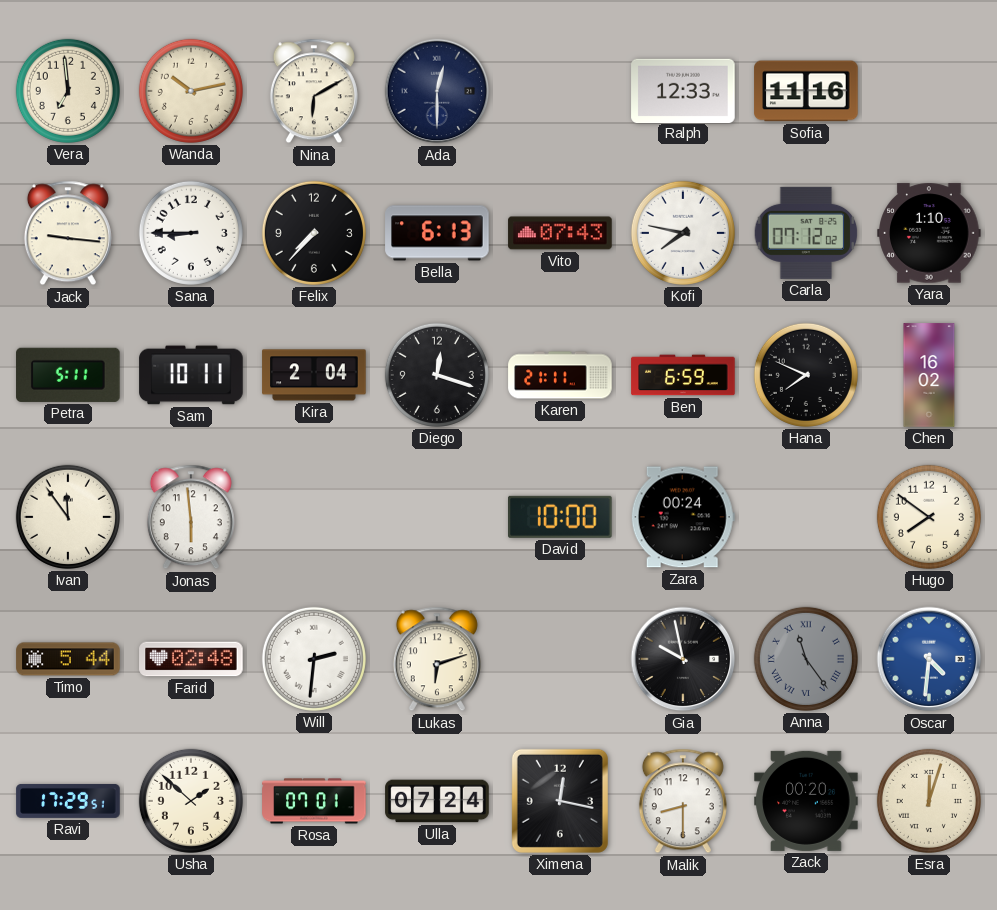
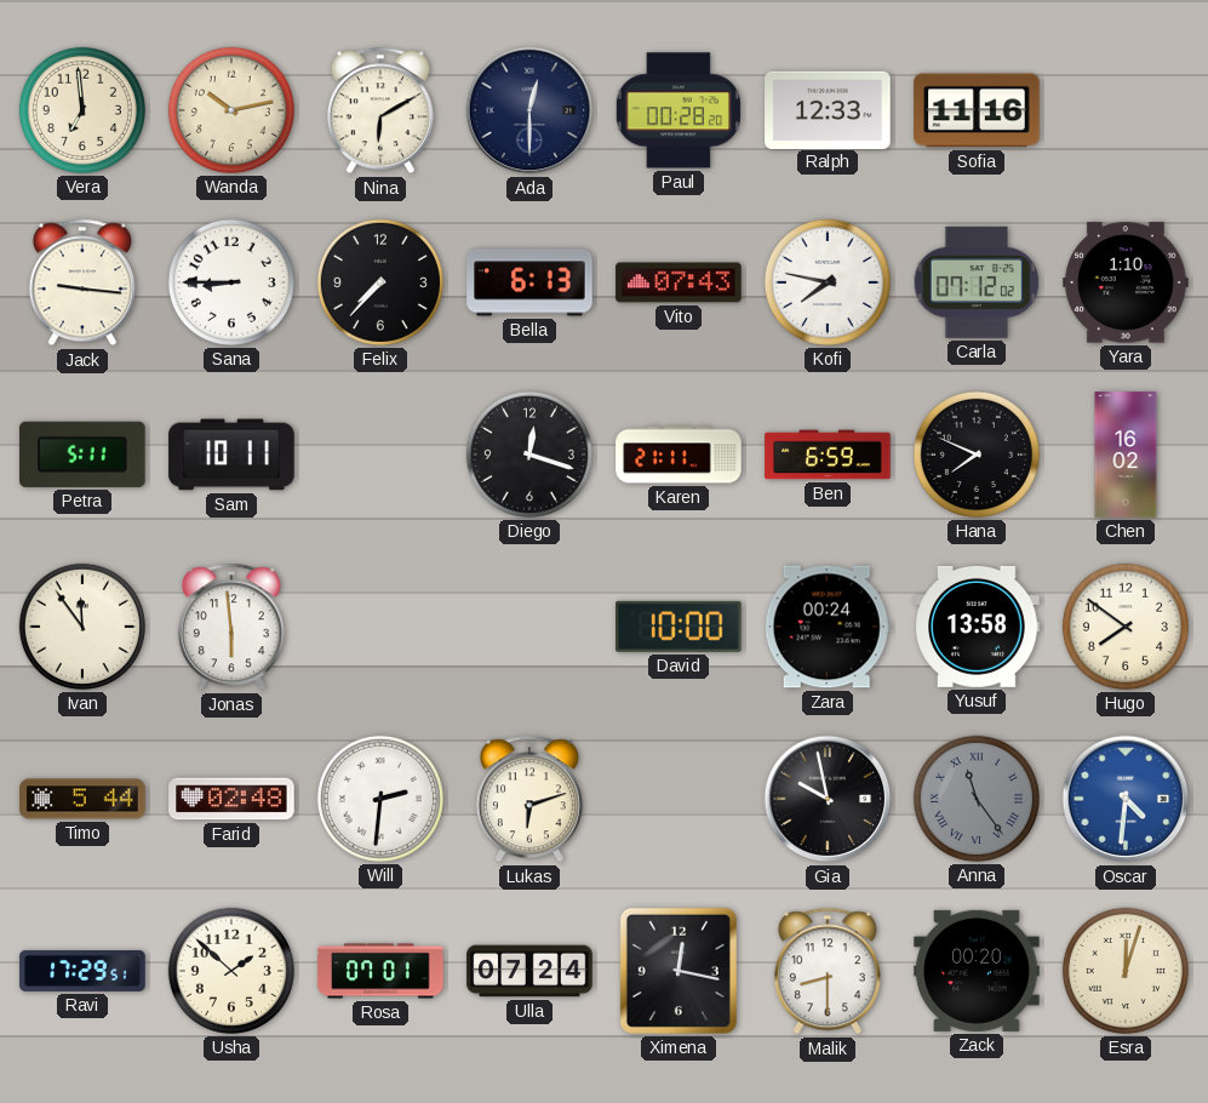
Paul: none -> 00:28
Kira: 2:04 -> none
Yusuf: none -> 13:58
